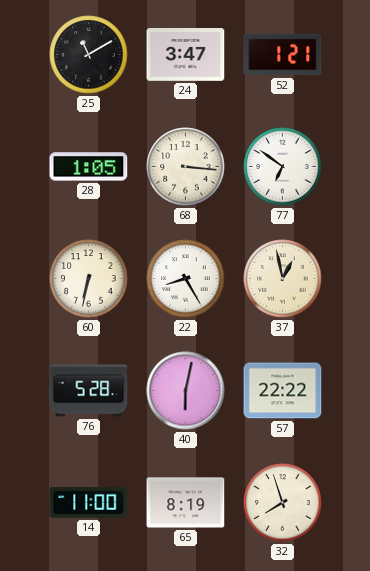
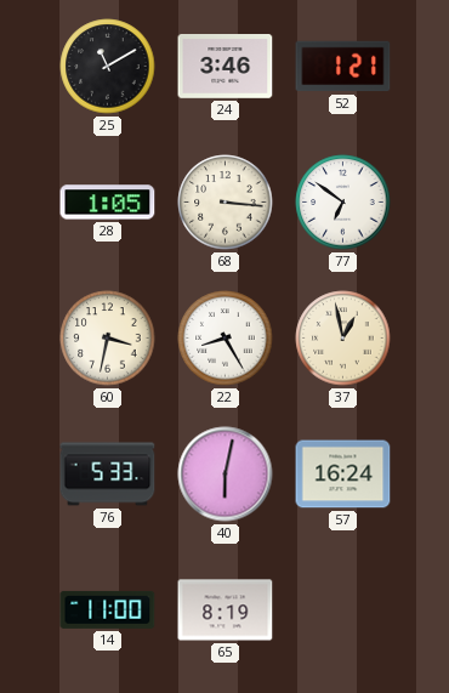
24: 3:47 -> 3:46
60: 6:32 -> 3:32
76: 5:28 -> 5:33
57: 22:22 -> 16:24
32: 7:57 -> none
